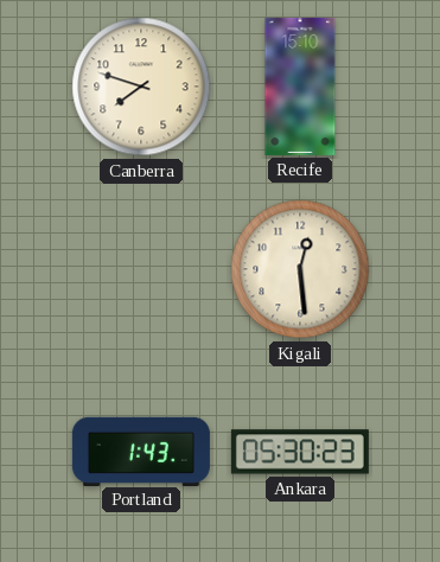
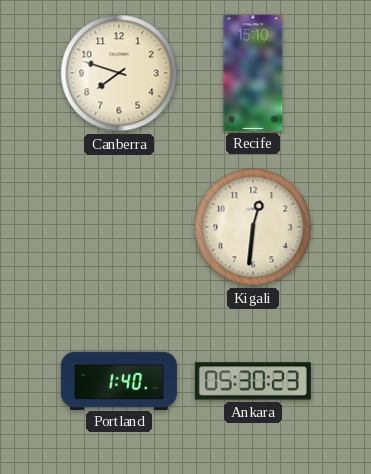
Kigali: 12:29 -> 12:31
Portland: 1:43 -> 1:40
